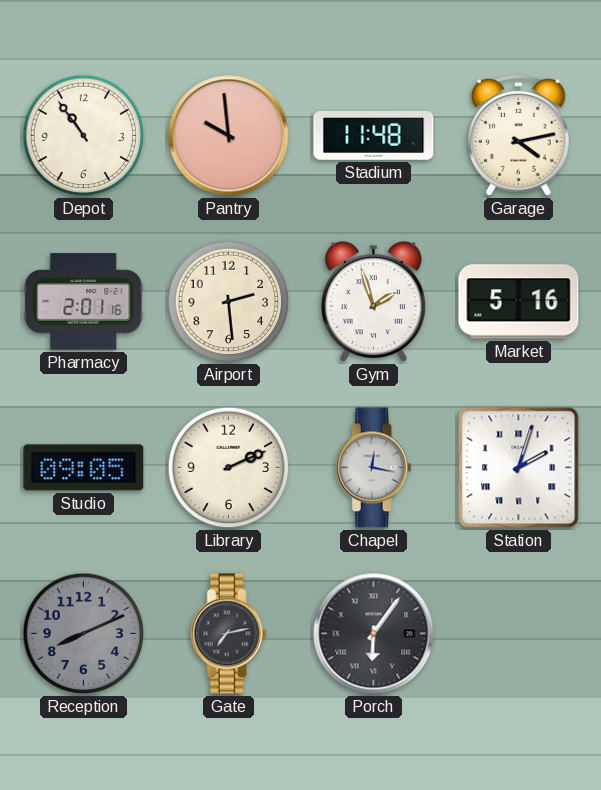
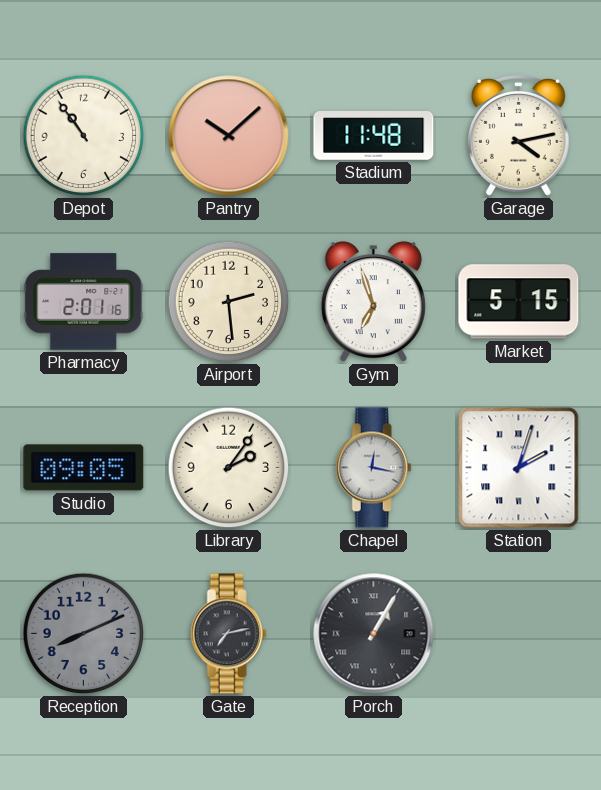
Pantry: 9:59 -> 10:08
Gym: 1:57 -> 6:57
Market: 5:16 -> 5:15
Library: 2:11 -> 2:06
Porch: 6:06 -> 1:05
